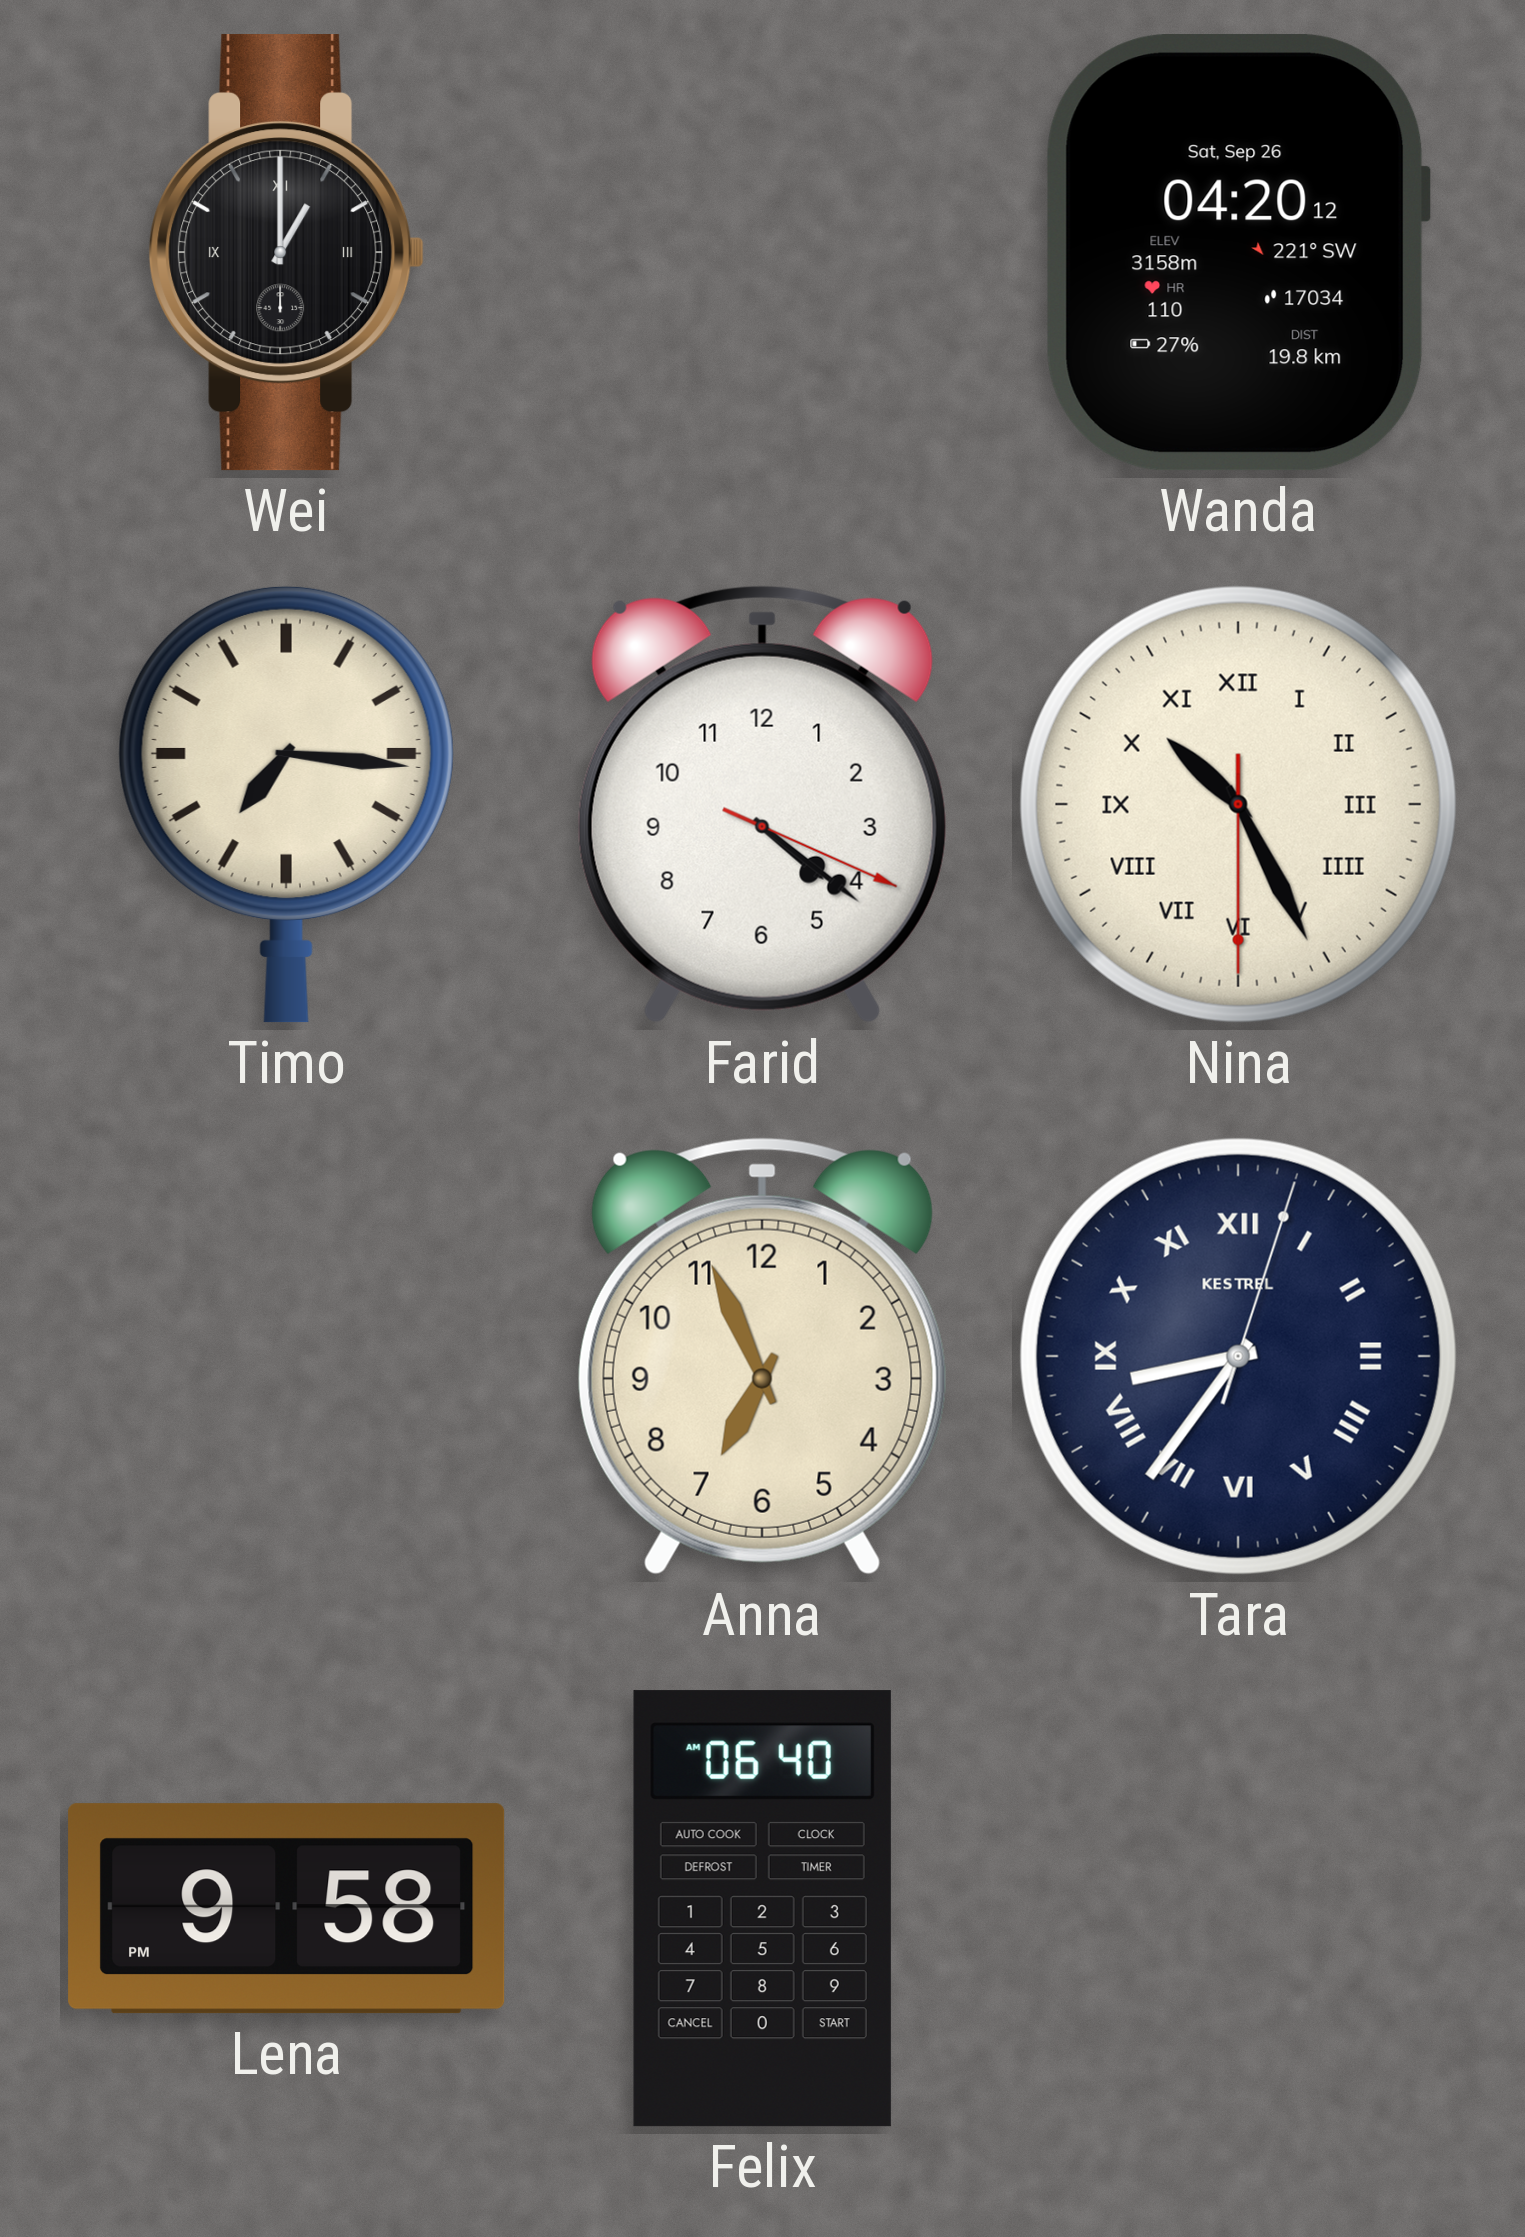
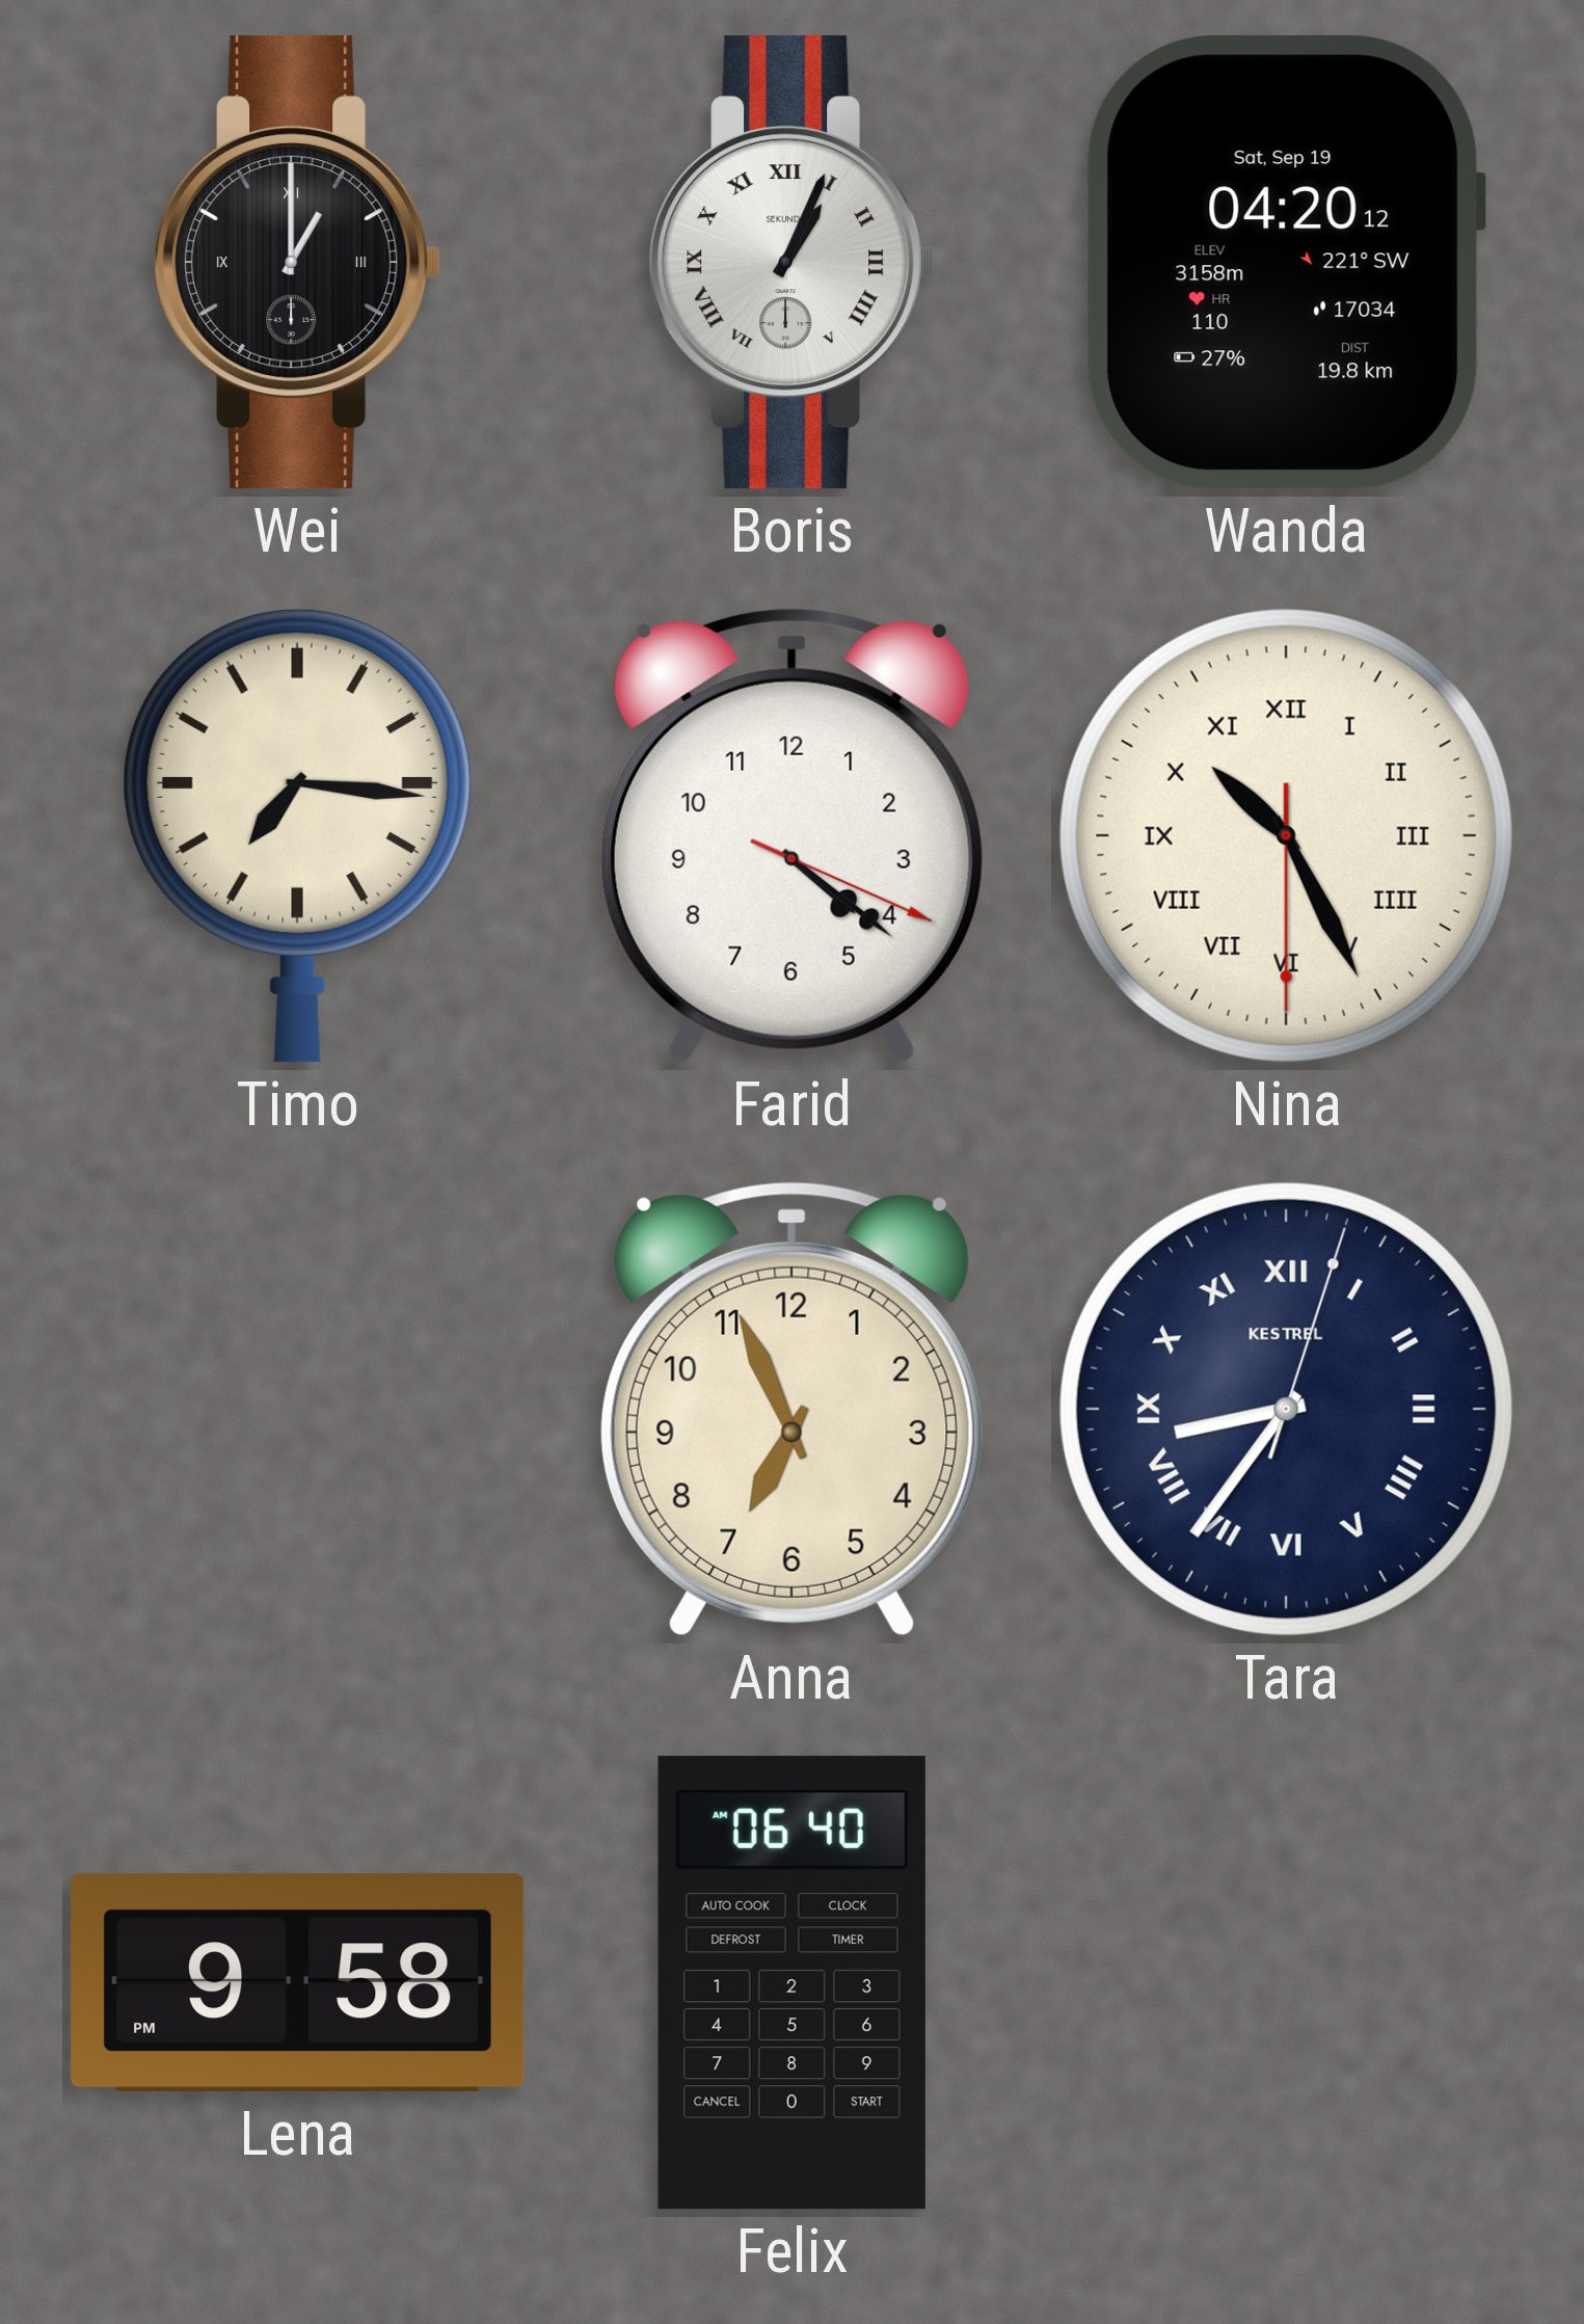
Boris: none -> 1:04
Wanda date: Sat, Sep 26 -> Sat, Sep 19
